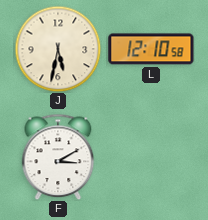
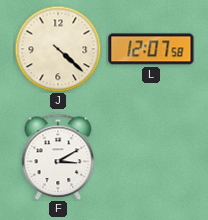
J: 5:32 -> 4:22
L: 12:10 -> 12:07
